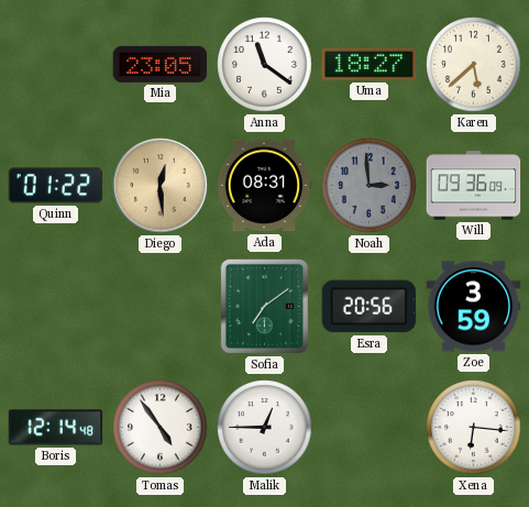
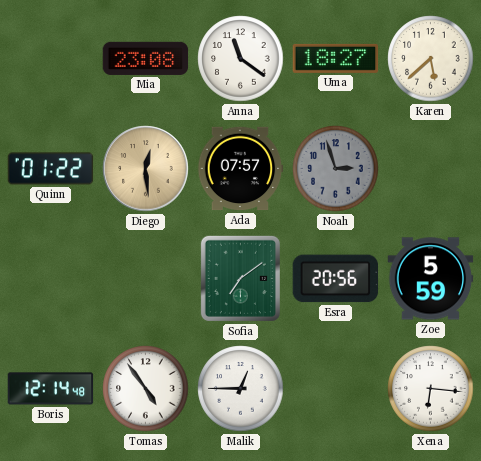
Mia: 23:05 -> 23:08
Ada: 08:31 -> 07:57
Noah: 2:59 -> 2:57
Will: 09:36 -> none
Zoe: 3:59 -> 5:59
